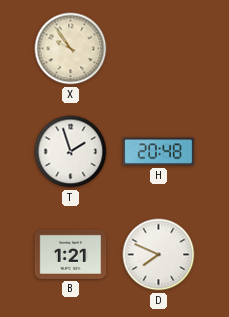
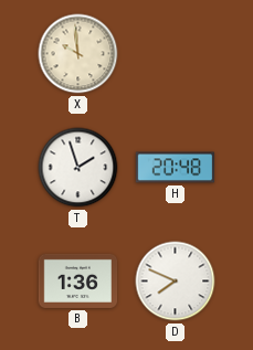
X: 9:54 -> 9:59
B: 1:21 -> 1:36
